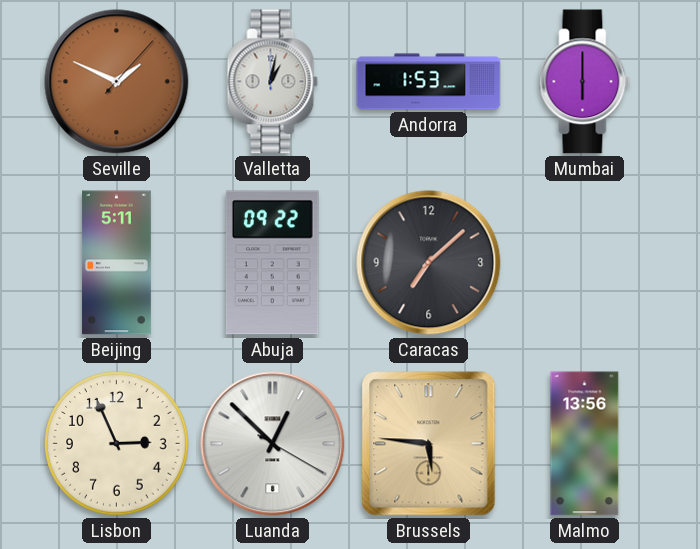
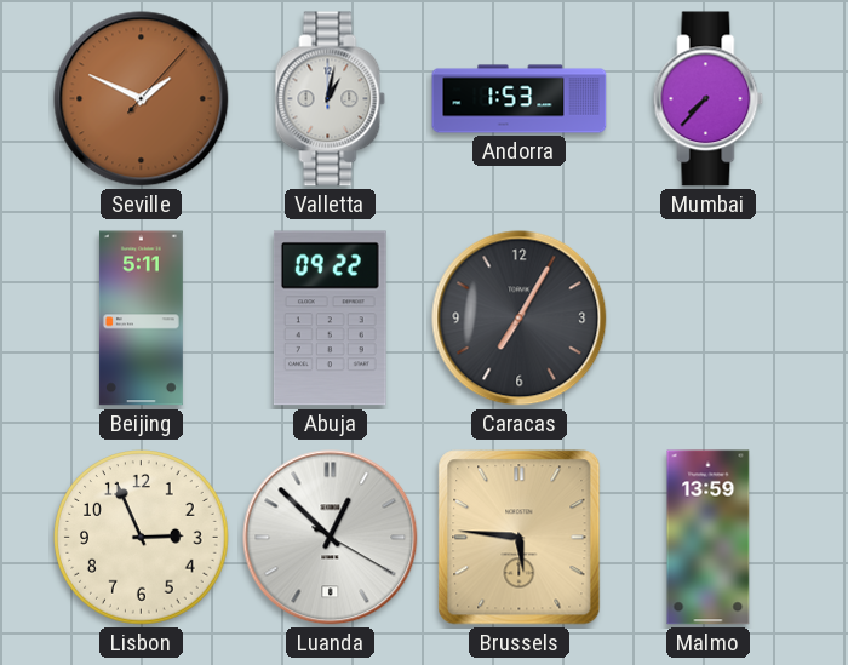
Mumbai: 6:00 -> 7:37
Caracas: 7:08 -> 7:05
Malmo: 13:56 -> 13:59
